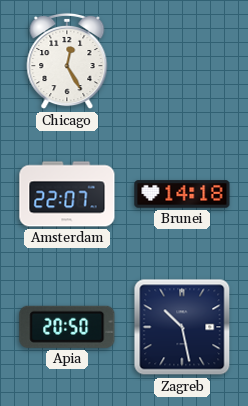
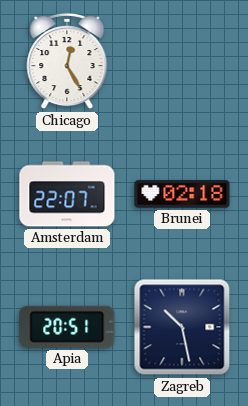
Brunei: 14:18 -> 02:18
Apia: 20:50 -> 20:51
